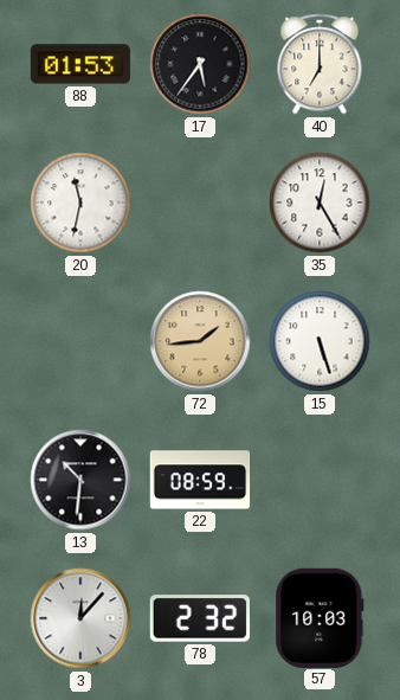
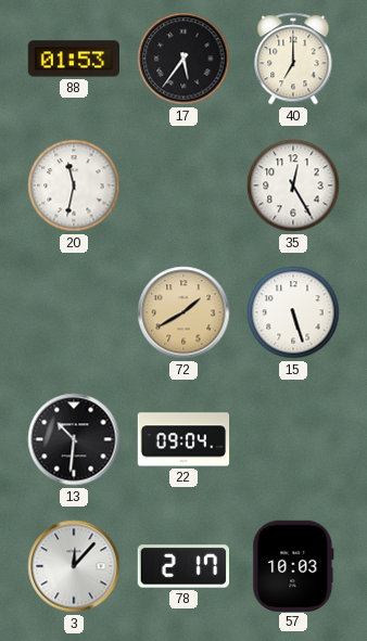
72: 1:44 -> 1:40
22: 08:59 -> 09:04
78: 2:32 -> 2:17
